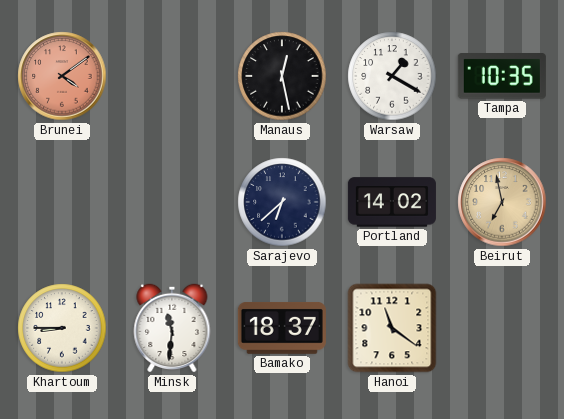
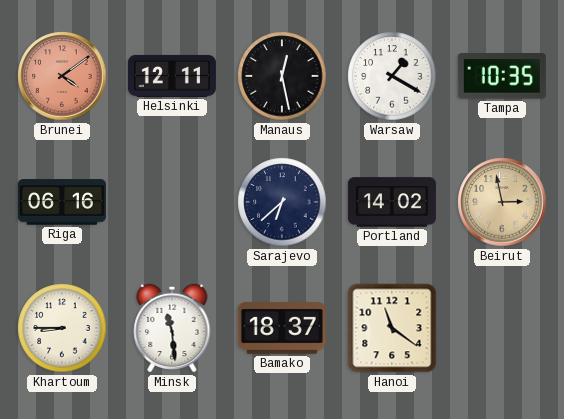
Helsinki: none -> 12:11
Riga: none -> 06:16
Beirut: 6:58 -> 2:58
Minsk: 11:31 -> 11:29
